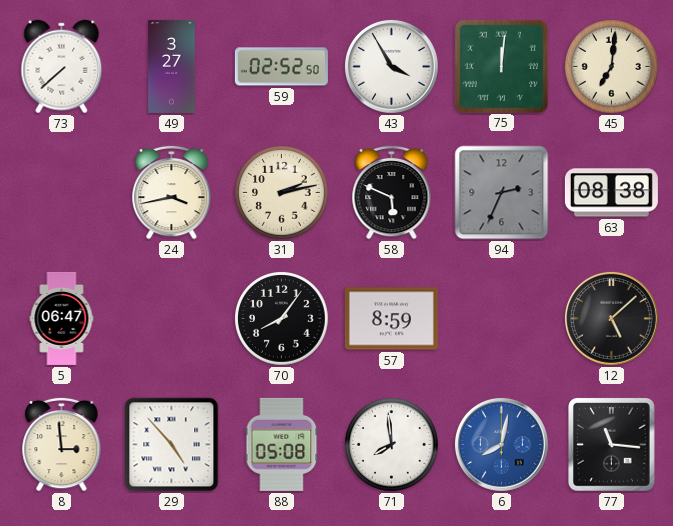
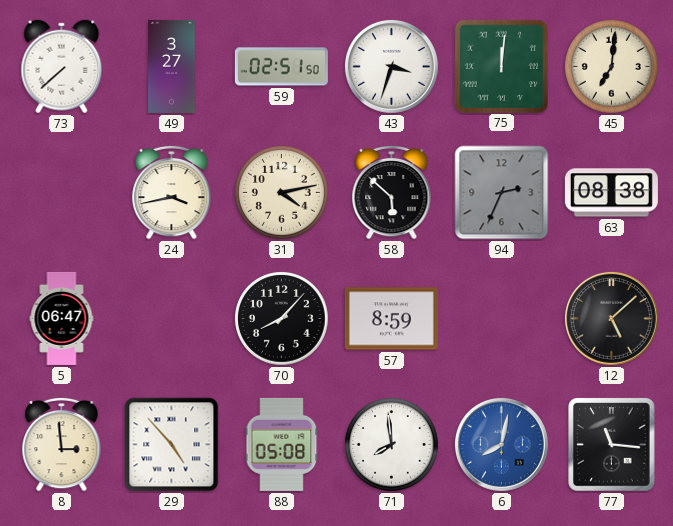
59: 02:52 -> 02:51
43: 3:55 -> 3:33
31: 2:13 -> 4:13
58: 5:49 -> 5:52
70: 8:06 -> 8:07
